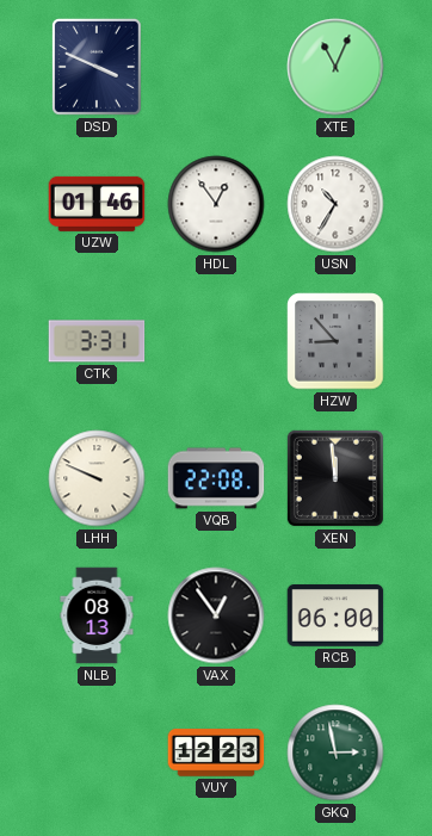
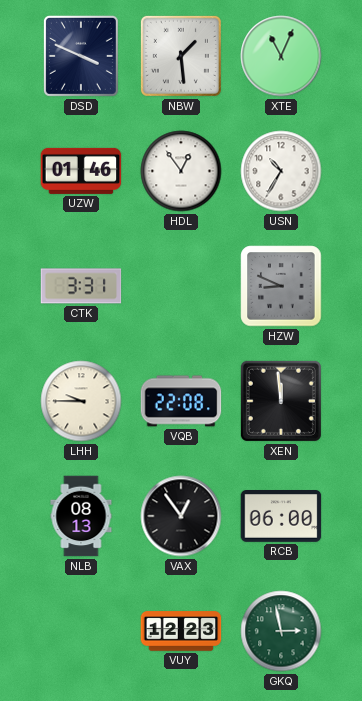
NBW: none -> 1:29
HZW: 8:53 -> 8:49
LHH: 9:49 -> 9:45
